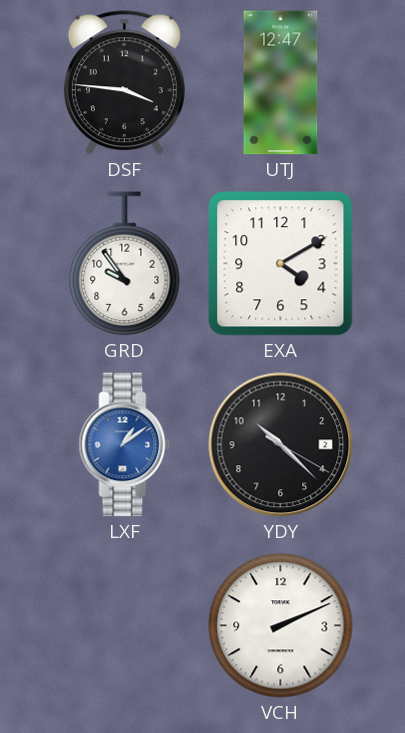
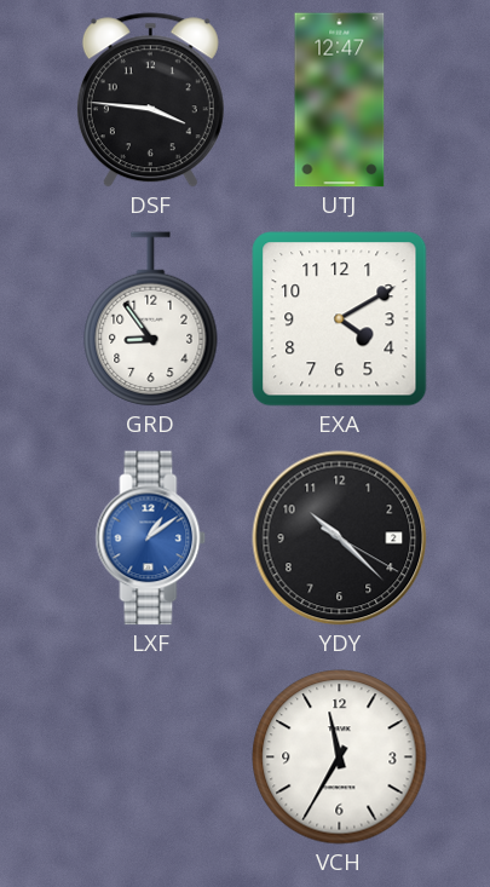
GRD: 9:54 -> 8:54
VCH: 2:11 -> 11:35
